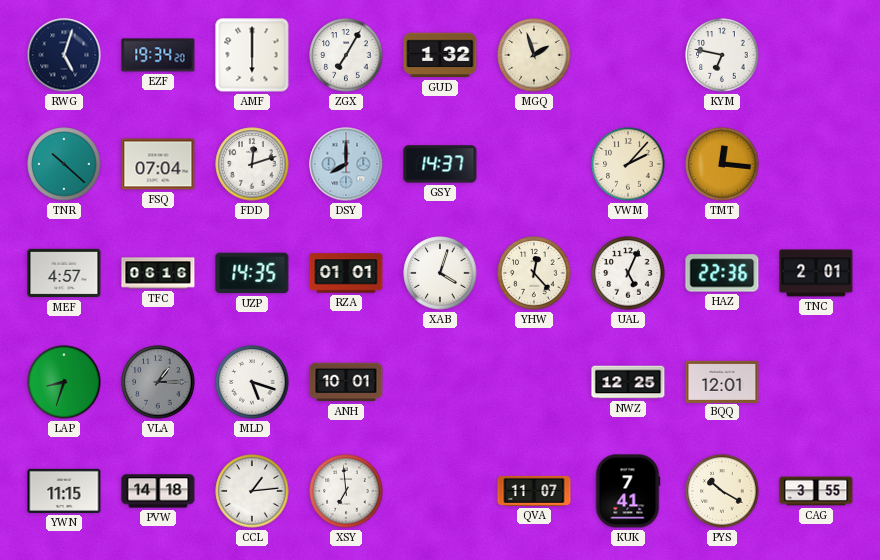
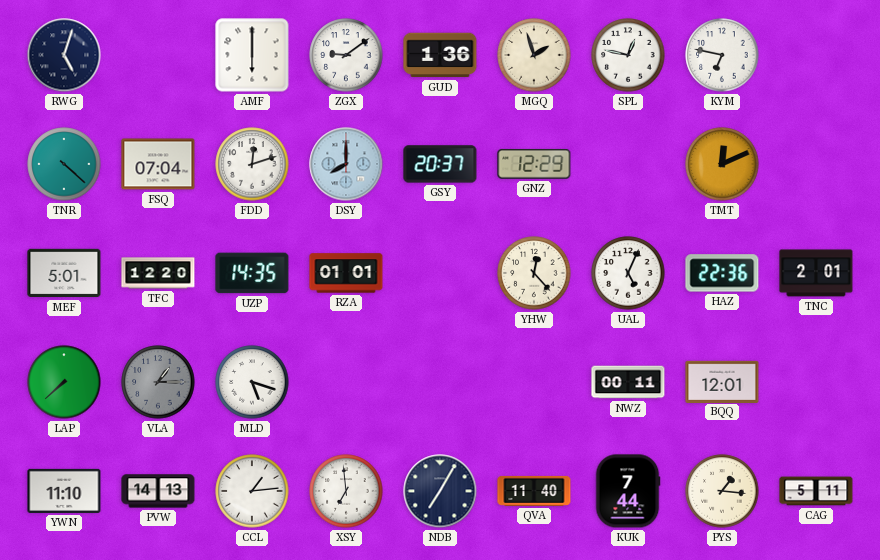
EZF: 19:34 -> none
ZGX: 7:05 -> 9:09
GUD: 1:32 -> 1:36
SPL: none -> 12:47
TNR: 10:22 -> 4:22
GSY: 14:37 -> 20:37
GNZ: none -> 12:29
VWM: 2:07 -> none
TMT: 12:16 -> 12:11
MEF: 4:57 -> 5:01
TFC: 06:16 -> 12:20
XAB: 4:03 -> none
LAP: 8:33 -> 7:38
ANH: 10:01 -> none
NWZ: 12:25 -> 00:11
YWN: 11:15 -> 11:10
PVW: 14:18 -> 14:13
NDB: none -> 7:05
QVA: 11:07 -> 11:40
KUK: 7:41 -> 7:44
PYS: 10:20 -> 1:16
CAG: 3:55 -> 5:11
